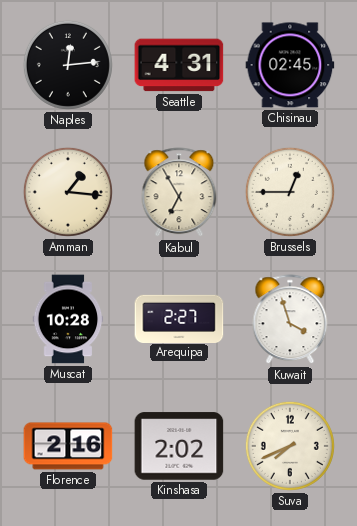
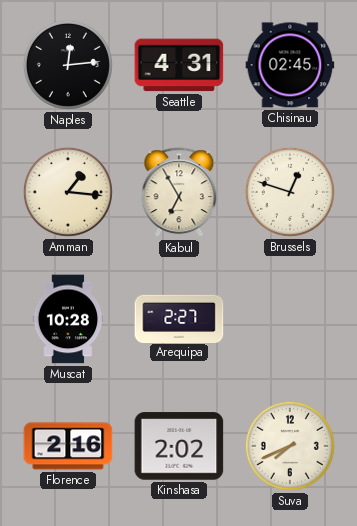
Brussels: 12:45 -> 12:48
Kuwait: 3:57 -> none
